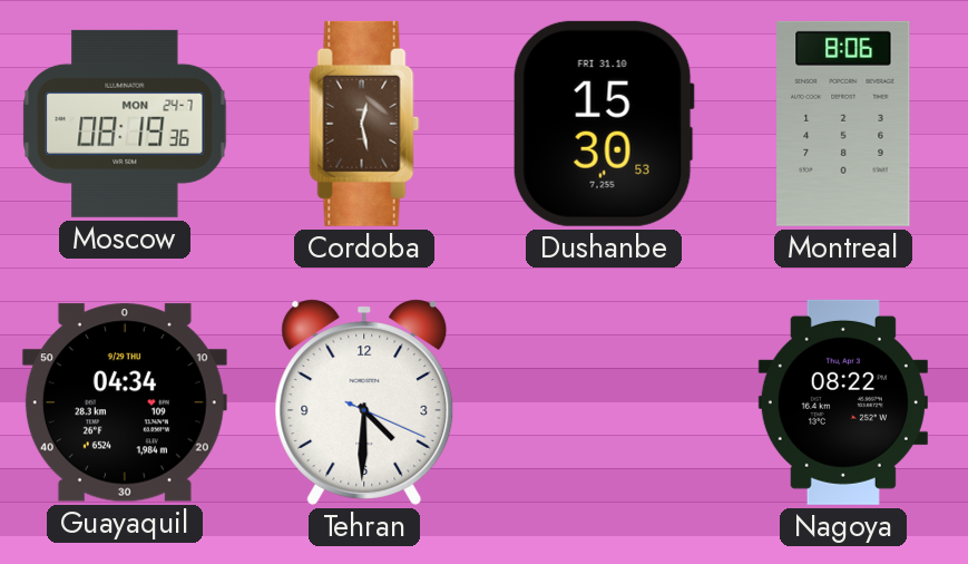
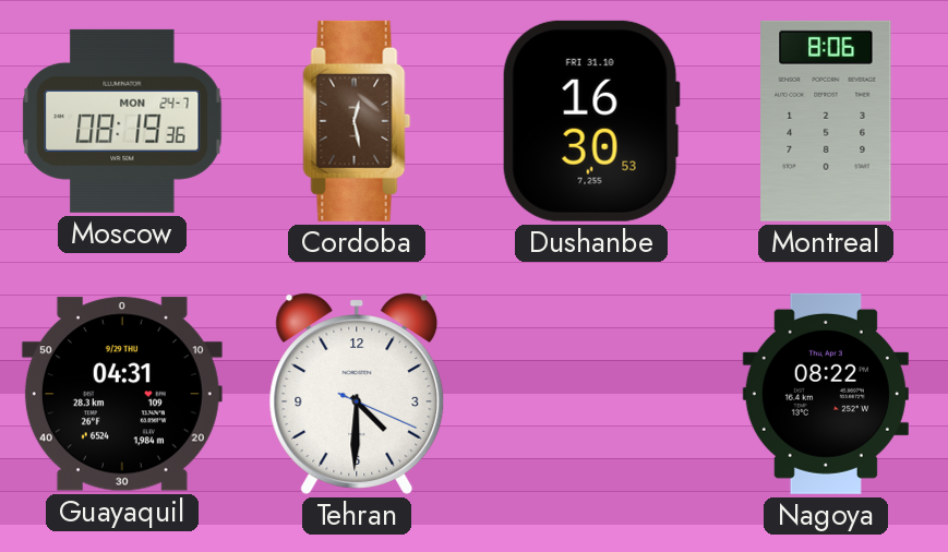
Dushanbe: 15:30 -> 16:30
Guayaquil: 04:34 -> 04:31
